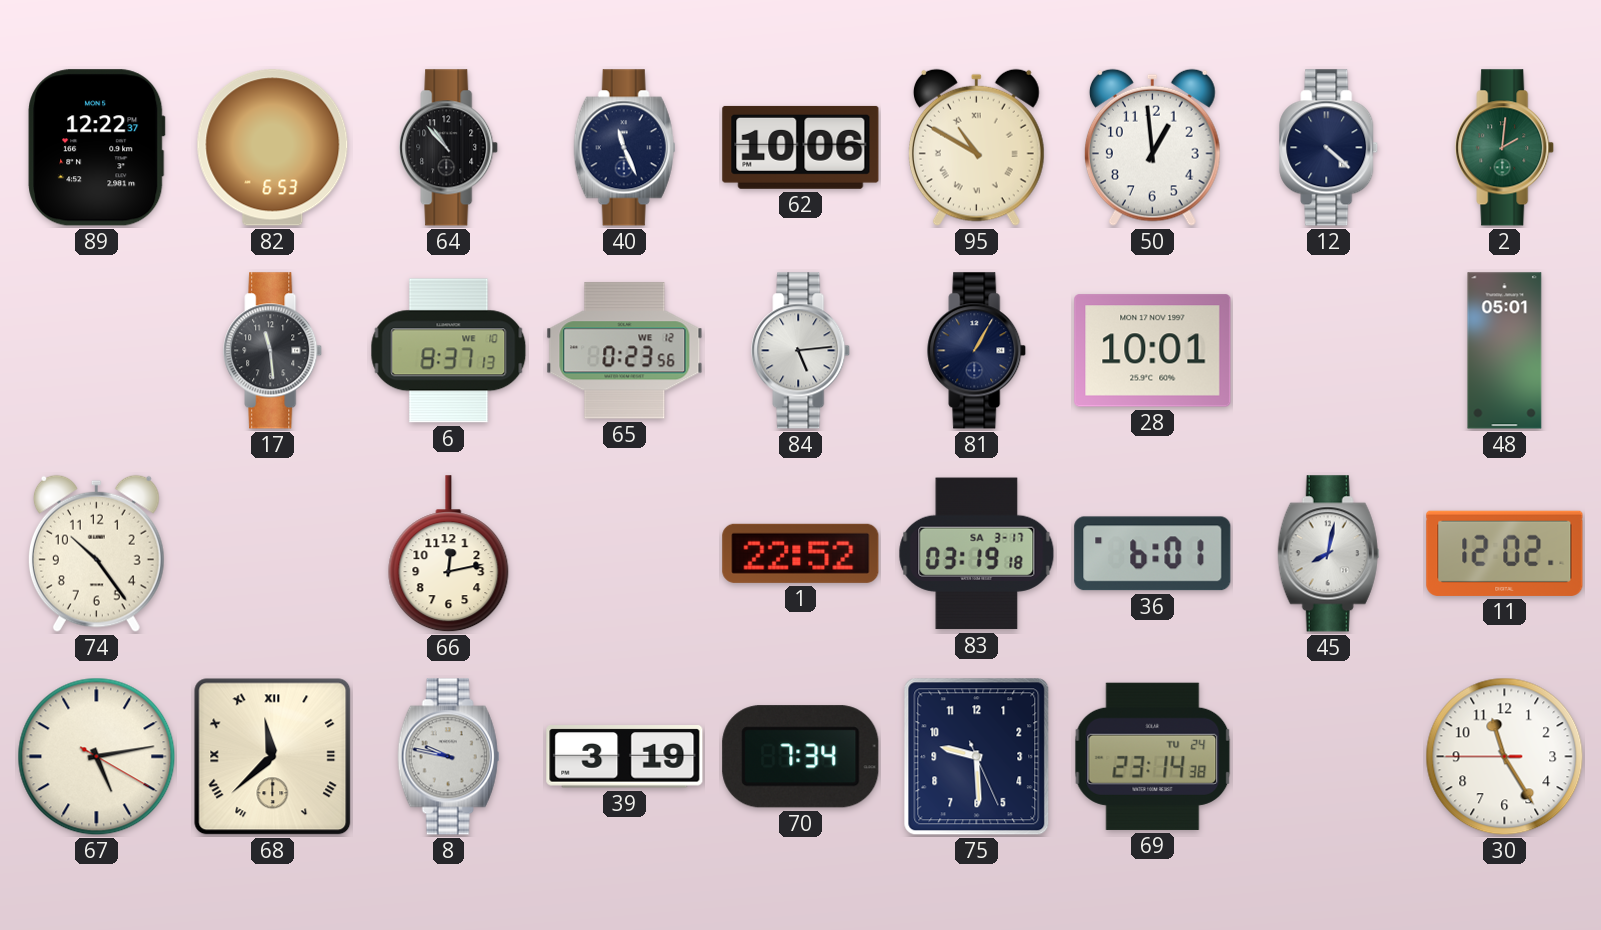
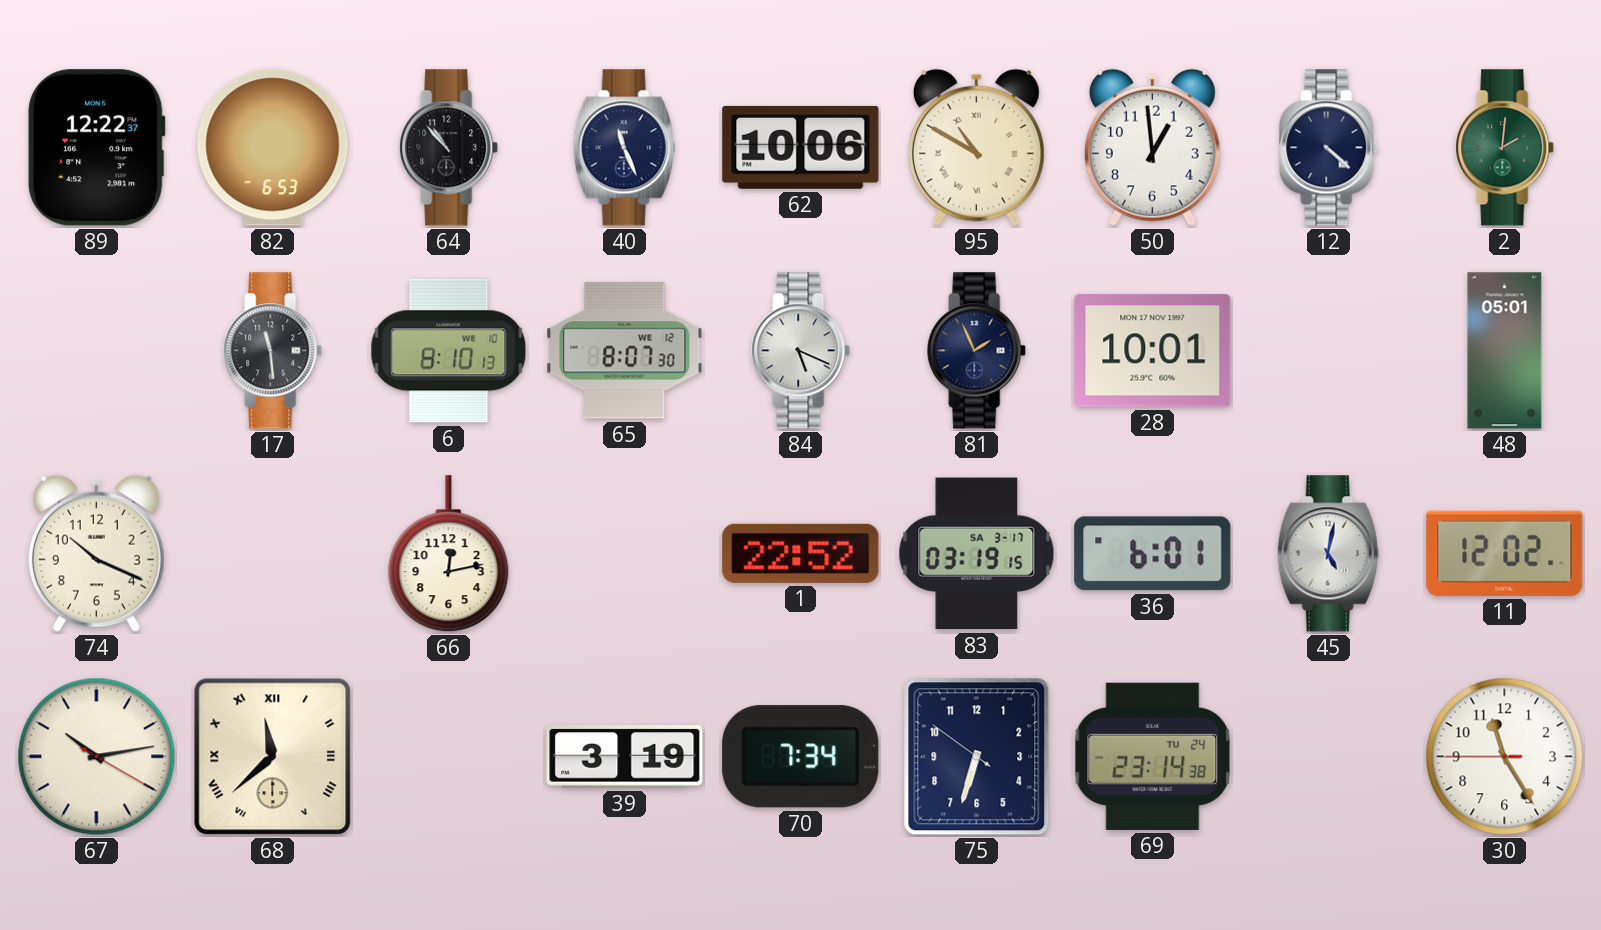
6: 8:37 -> 8:10
65: 0:23 -> 8:07
84: 5:14 -> 5:19
81: 1:05 -> 1:56
74: 10:24 -> 10:19
83: 03:19:18 -> 03:19:15
45: 8:02 -> 5:02
67: 5:13 -> 10:13
8: 9:47 -> none
75: 9:29 -> 6:32
